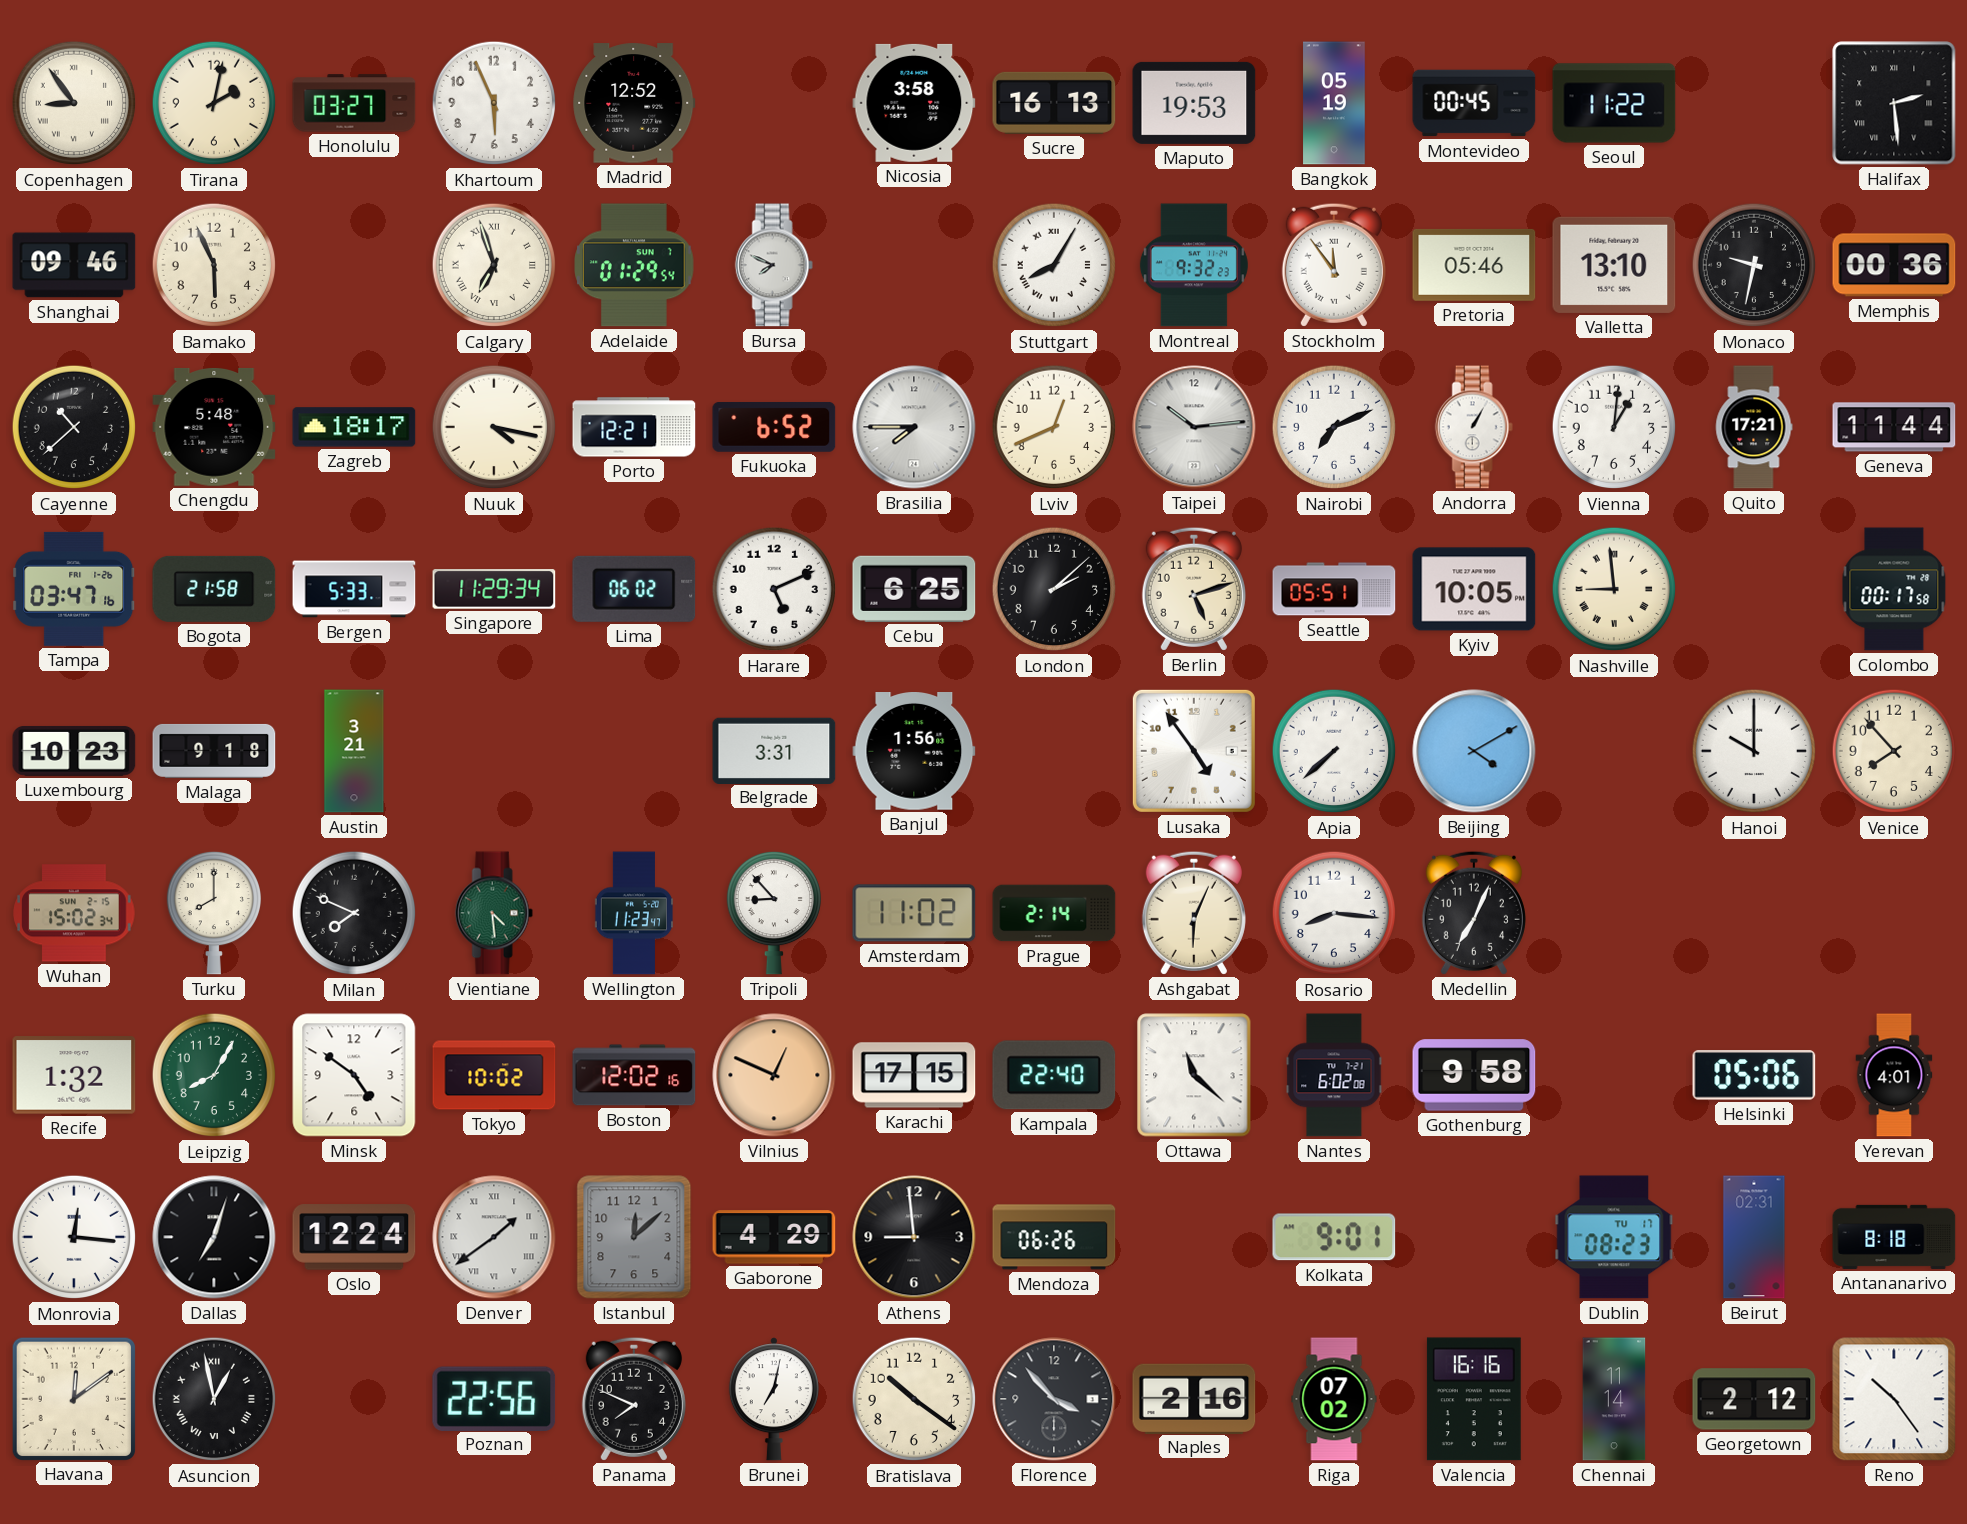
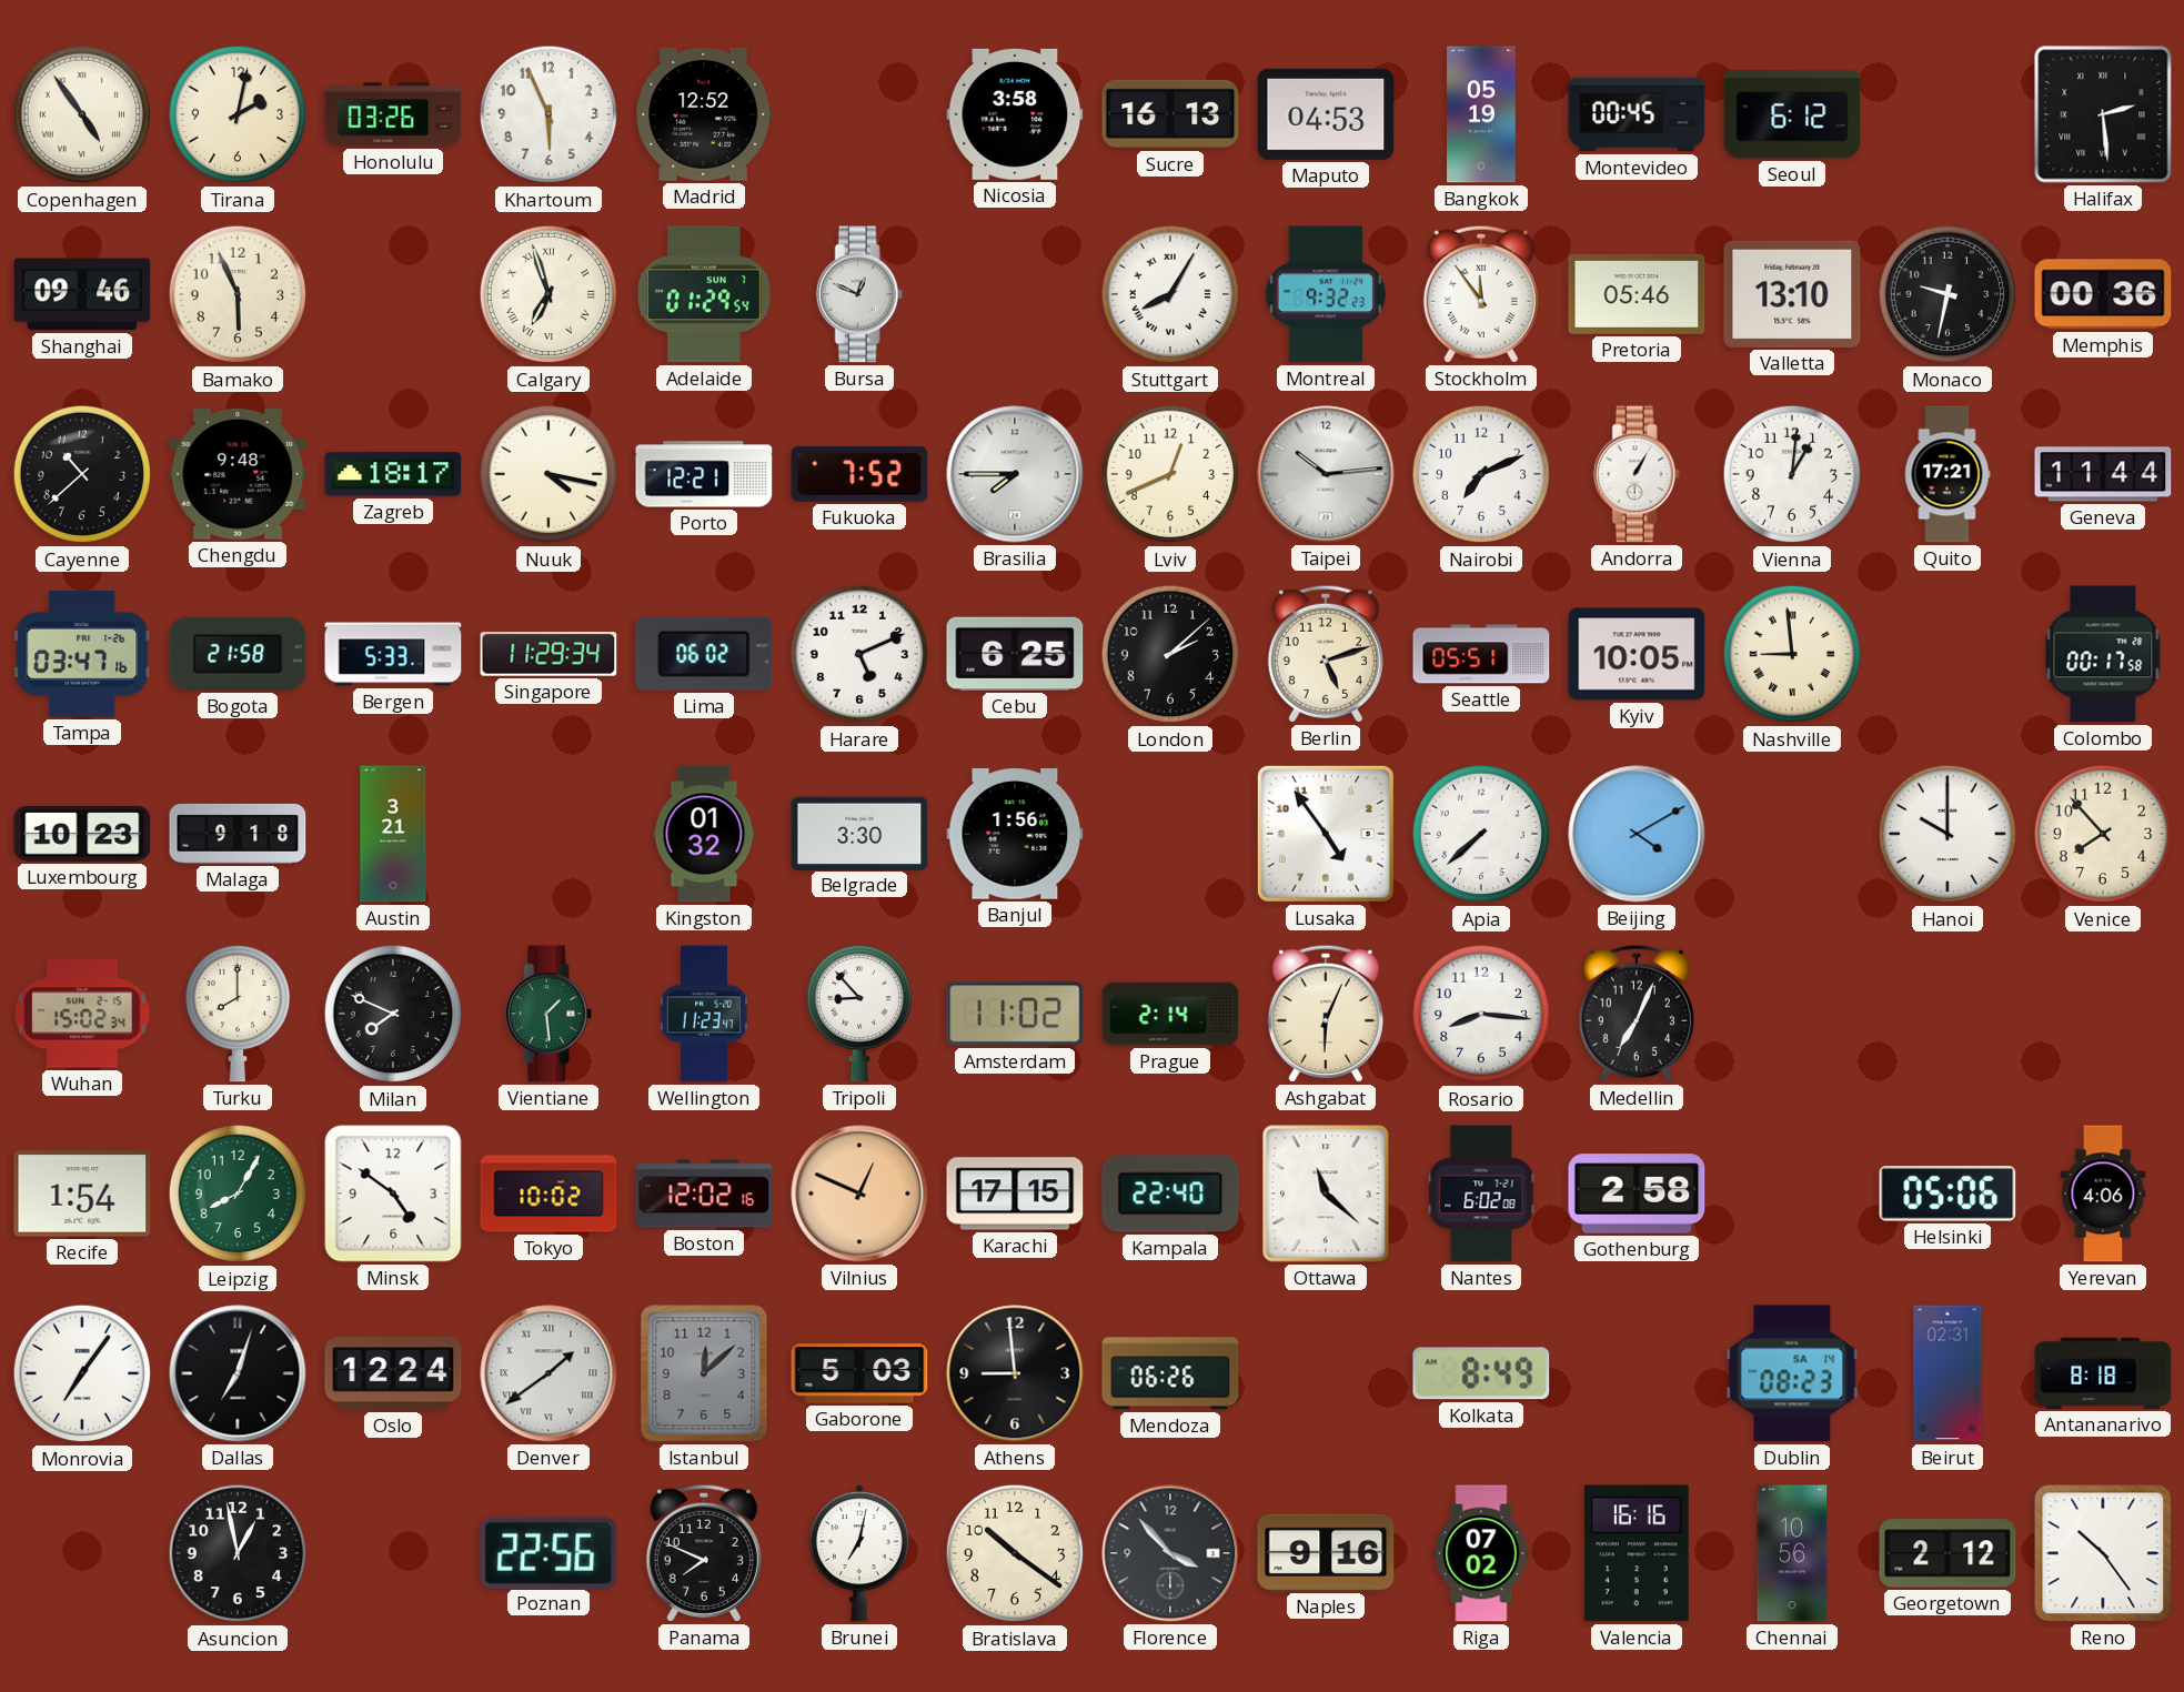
Copenhagen: 8:54 -> 4:54
Honolulu: 03:27 -> 03:26
Maputo: 19:53 -> 04:53
Seoul: 11:22 -> 6:12
Bursa: 7:49 -> 12:49
Chengdu: 5:48 -> 9:48
Fukuoka: 6:52 -> 7:52
Kingston: none -> 01:32
Belgrade: 3:31 -> 3:30
Vientiane: 4:29 -> 1:29
Recife: 1:32 -> 1:54
Gothenburg: 9:58 -> 2:58
Yerevan: 4:01 -> 4:06
Monrovia: 12:16 -> 7:06
Gaborone: 4:29 -> 5:03
Kolkata: 9:01 -> 8:49
Dublin date: TU 17 -> SA 14
Havana: 12:09 -> none
Asuncion numerals: Roman -> Arabic
Naples: 2:16 -> 9:16
Chennai: 11:14 -> 10:56
